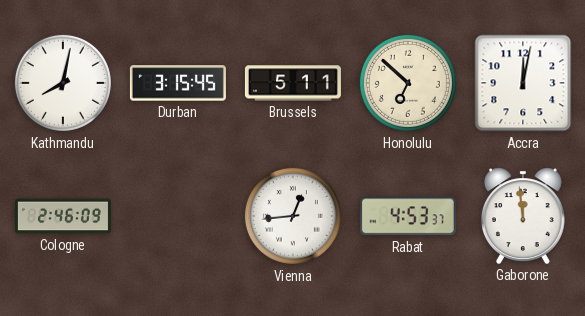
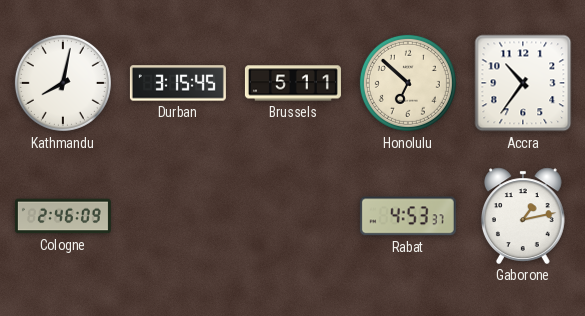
Accra: 12:02 -> 10:36
Vienna: 12:44 -> none
Gaborone: 11:59 -> 1:13
